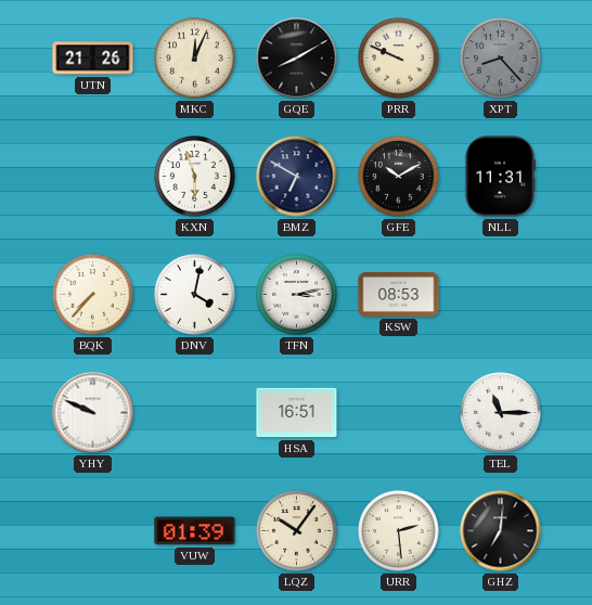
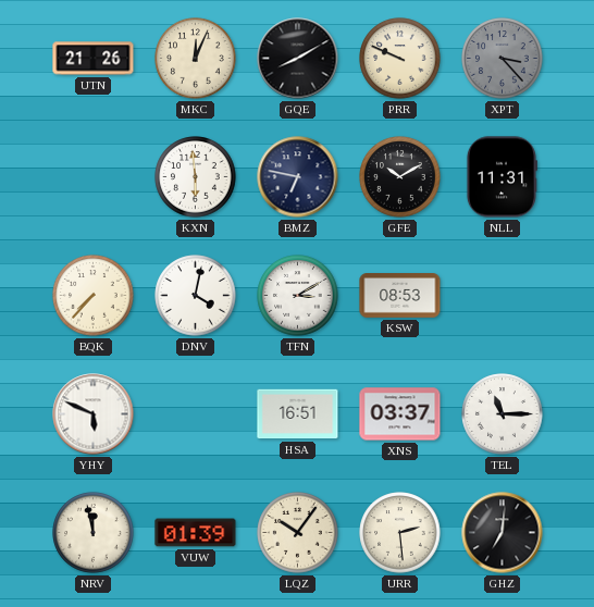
XPT: 8:23 -> 3:23
KXN: 5:57 -> 5:59
BMZ: 6:50 -> 6:47
TFN: 3:13 -> 3:10
YHY: 9:49 -> 5:49
XNS: none -> 03:37
NRV: none -> 11:58
